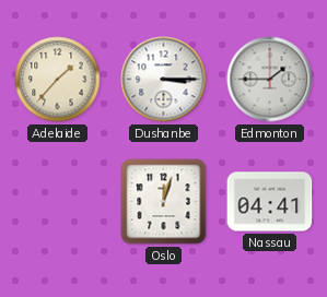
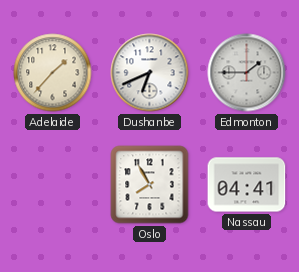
Dushanbe: 3:15 -> 6:41
Oslo: 12:03 -> 7:55
